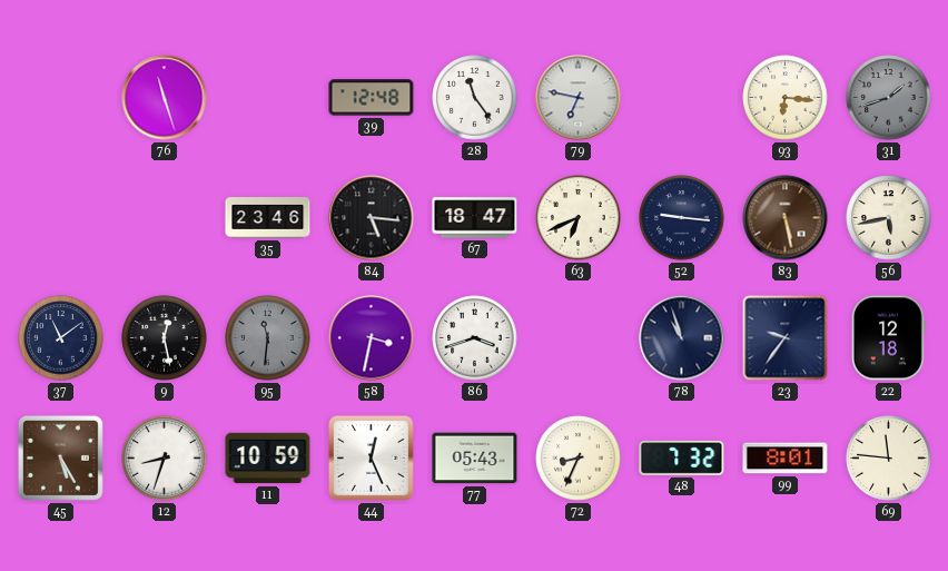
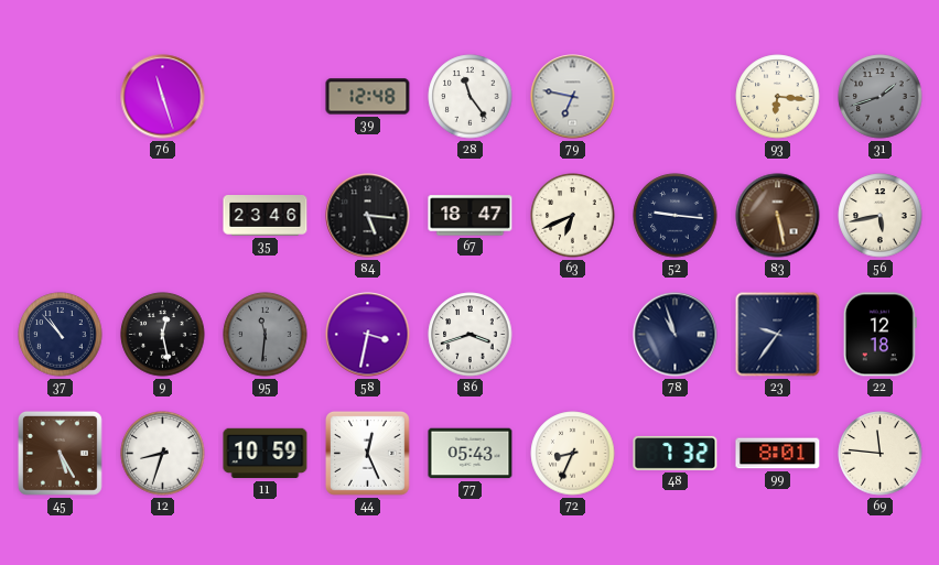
37: 11:09 -> 10:53
